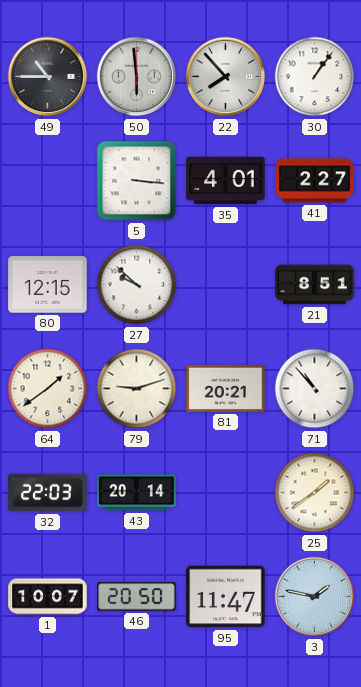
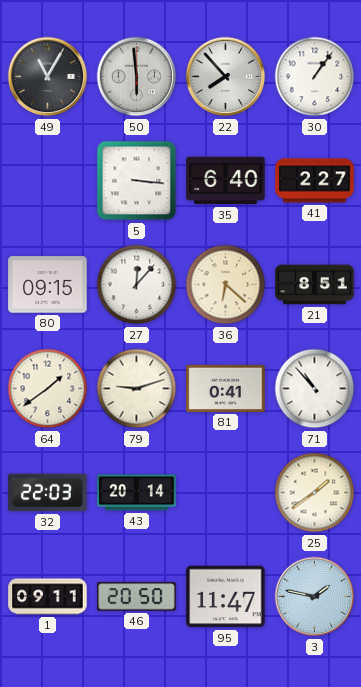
49: 10:45 -> 11:05
35: 4:01 -> 6:40
80: 12:15 -> 09:15
27: 9:52 -> 12:07
36: none -> 6:22
81: 20:21 -> 0:41
1: 10:07 -> 09:11
